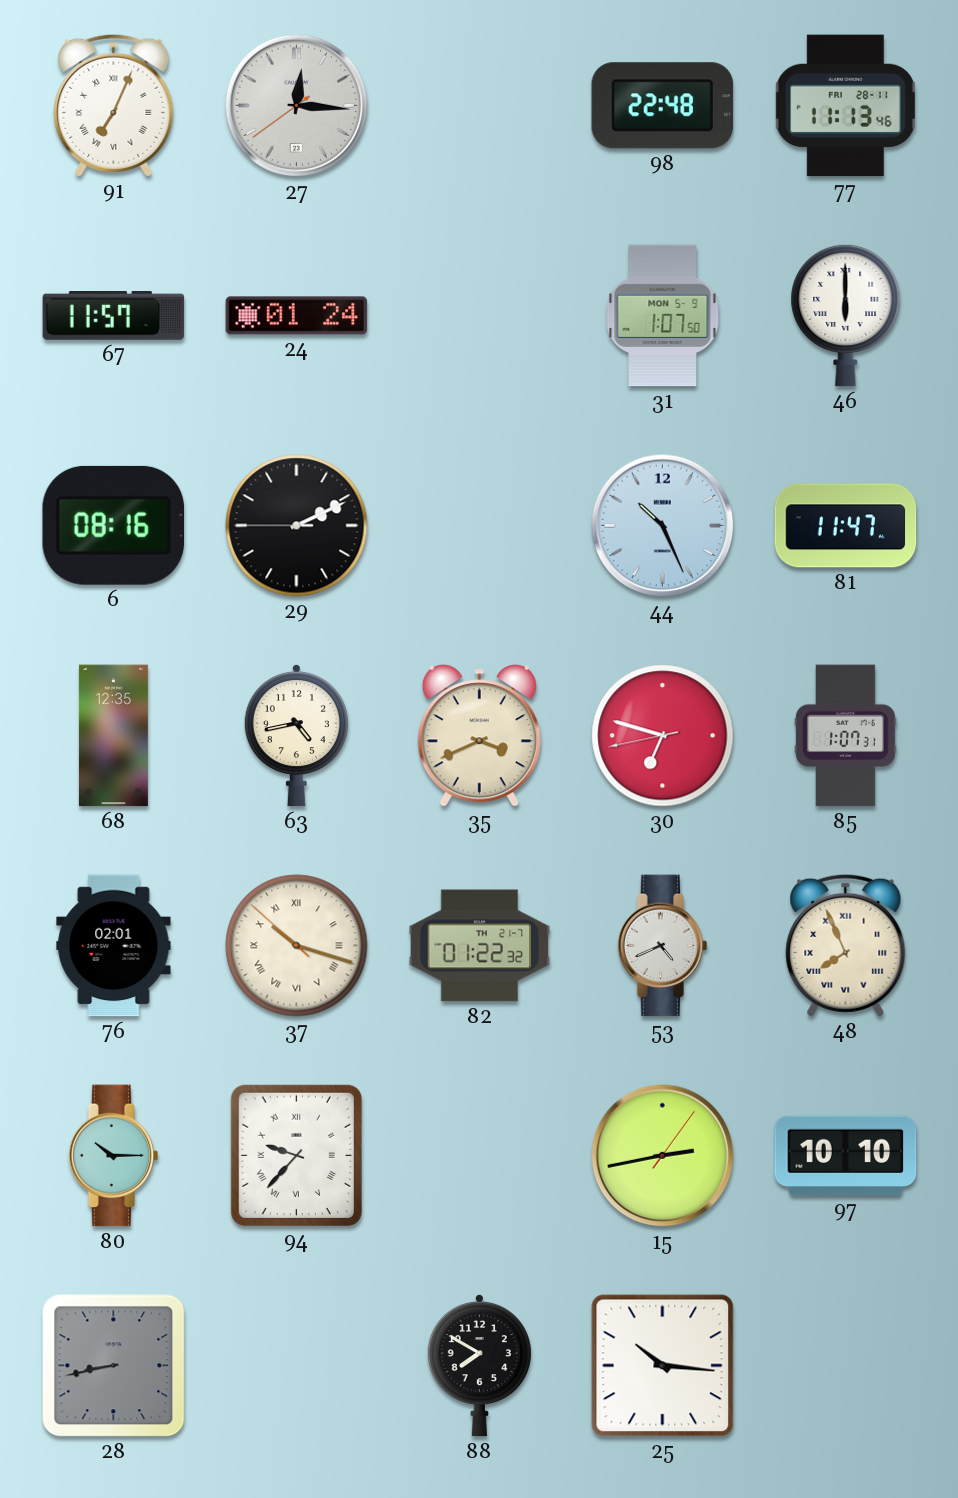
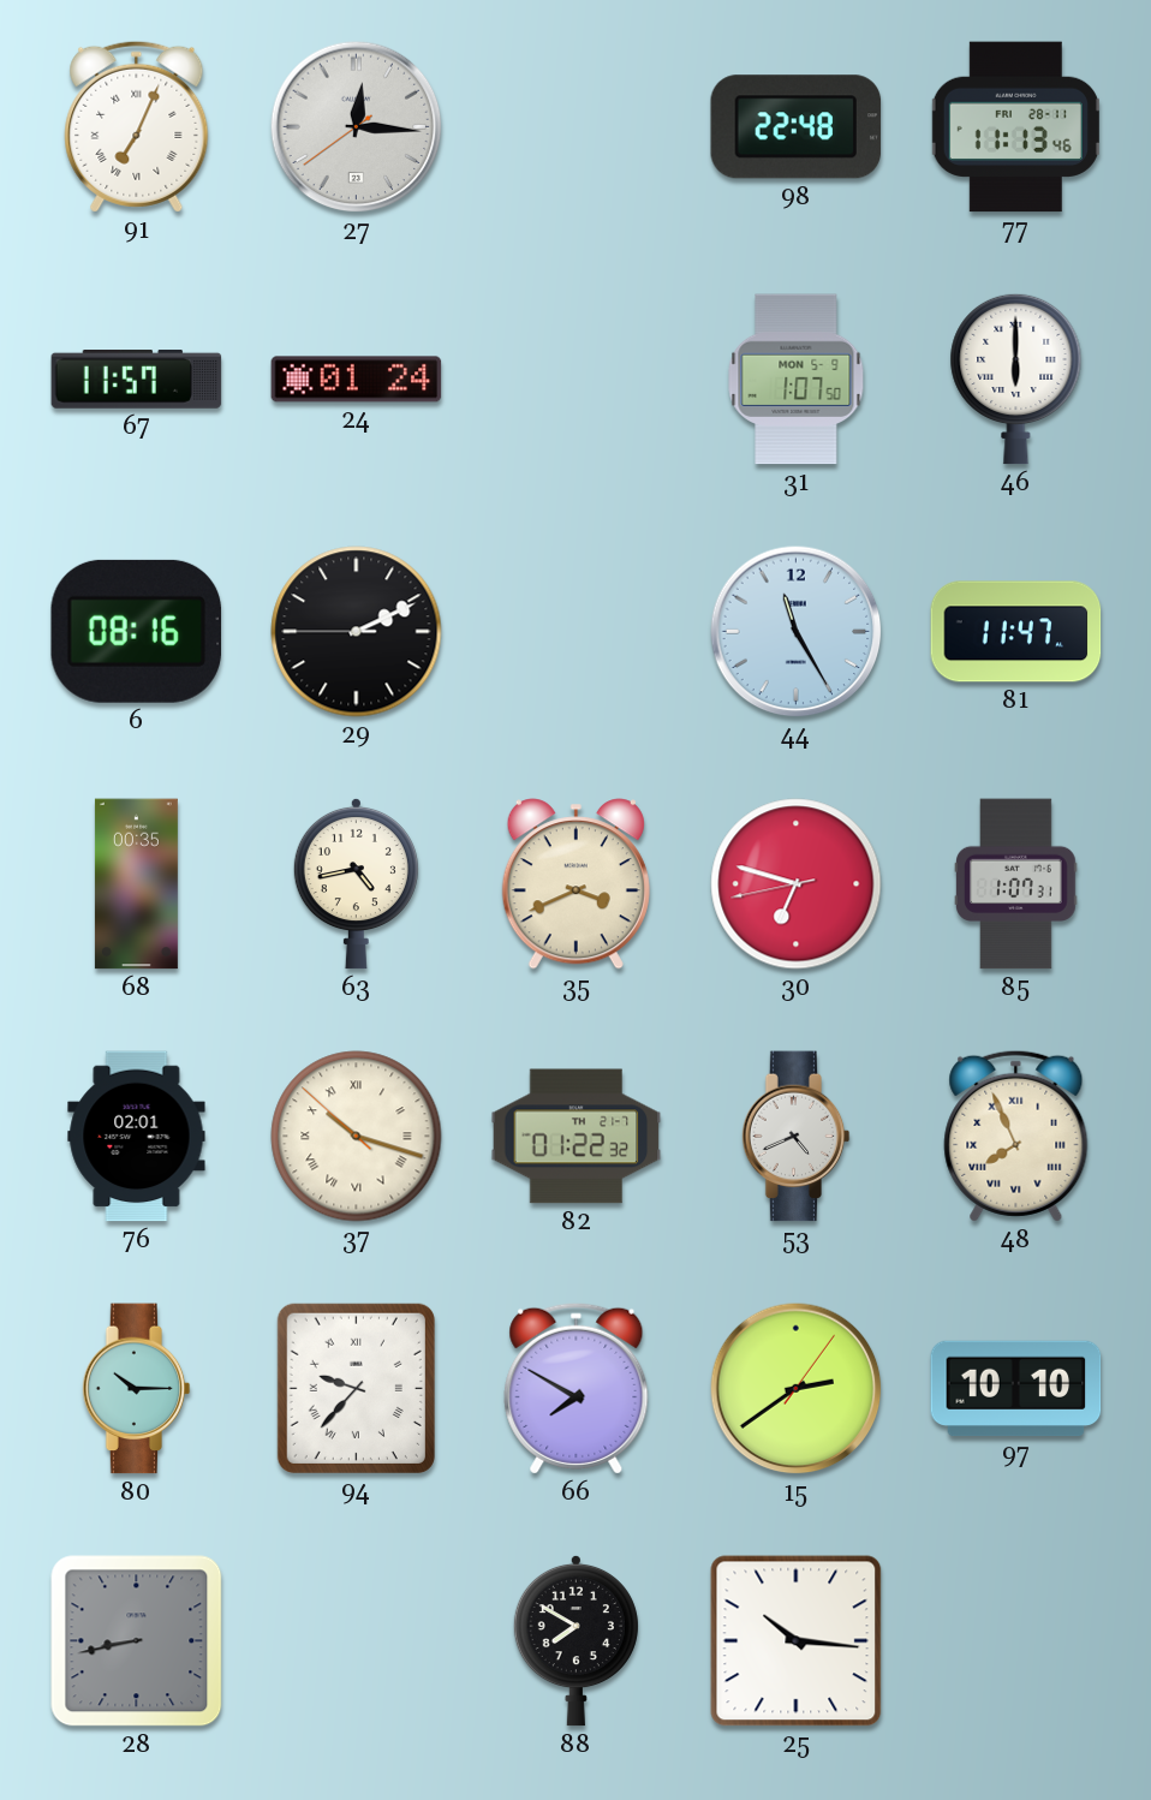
44: 10:26 -> 11:25
68: 12:35 -> 00:35
66: none -> 7:50
15: 2:43 -> 2:39
